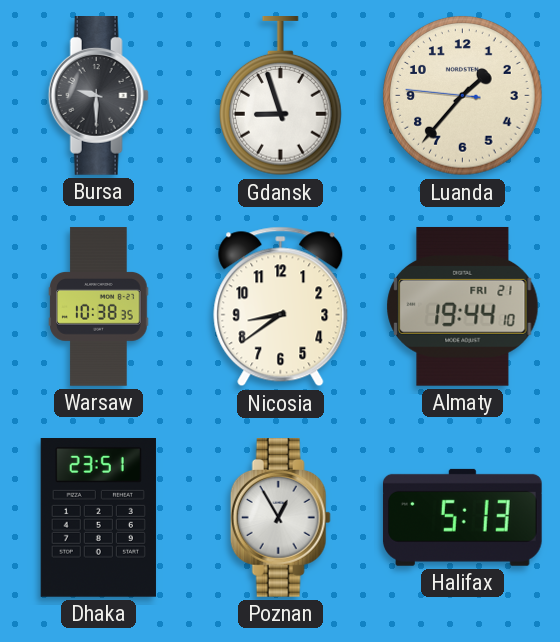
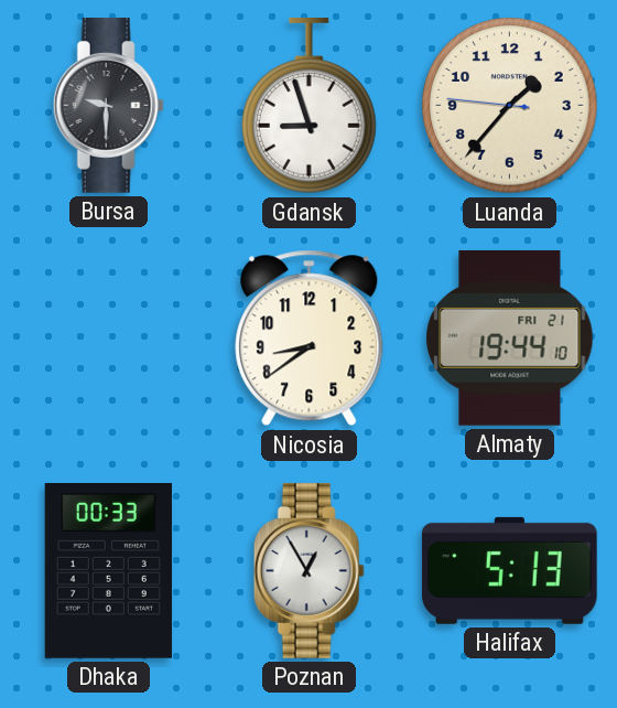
Warsaw: 10:38 -> none
Dhaka: 23:51 -> 00:33
